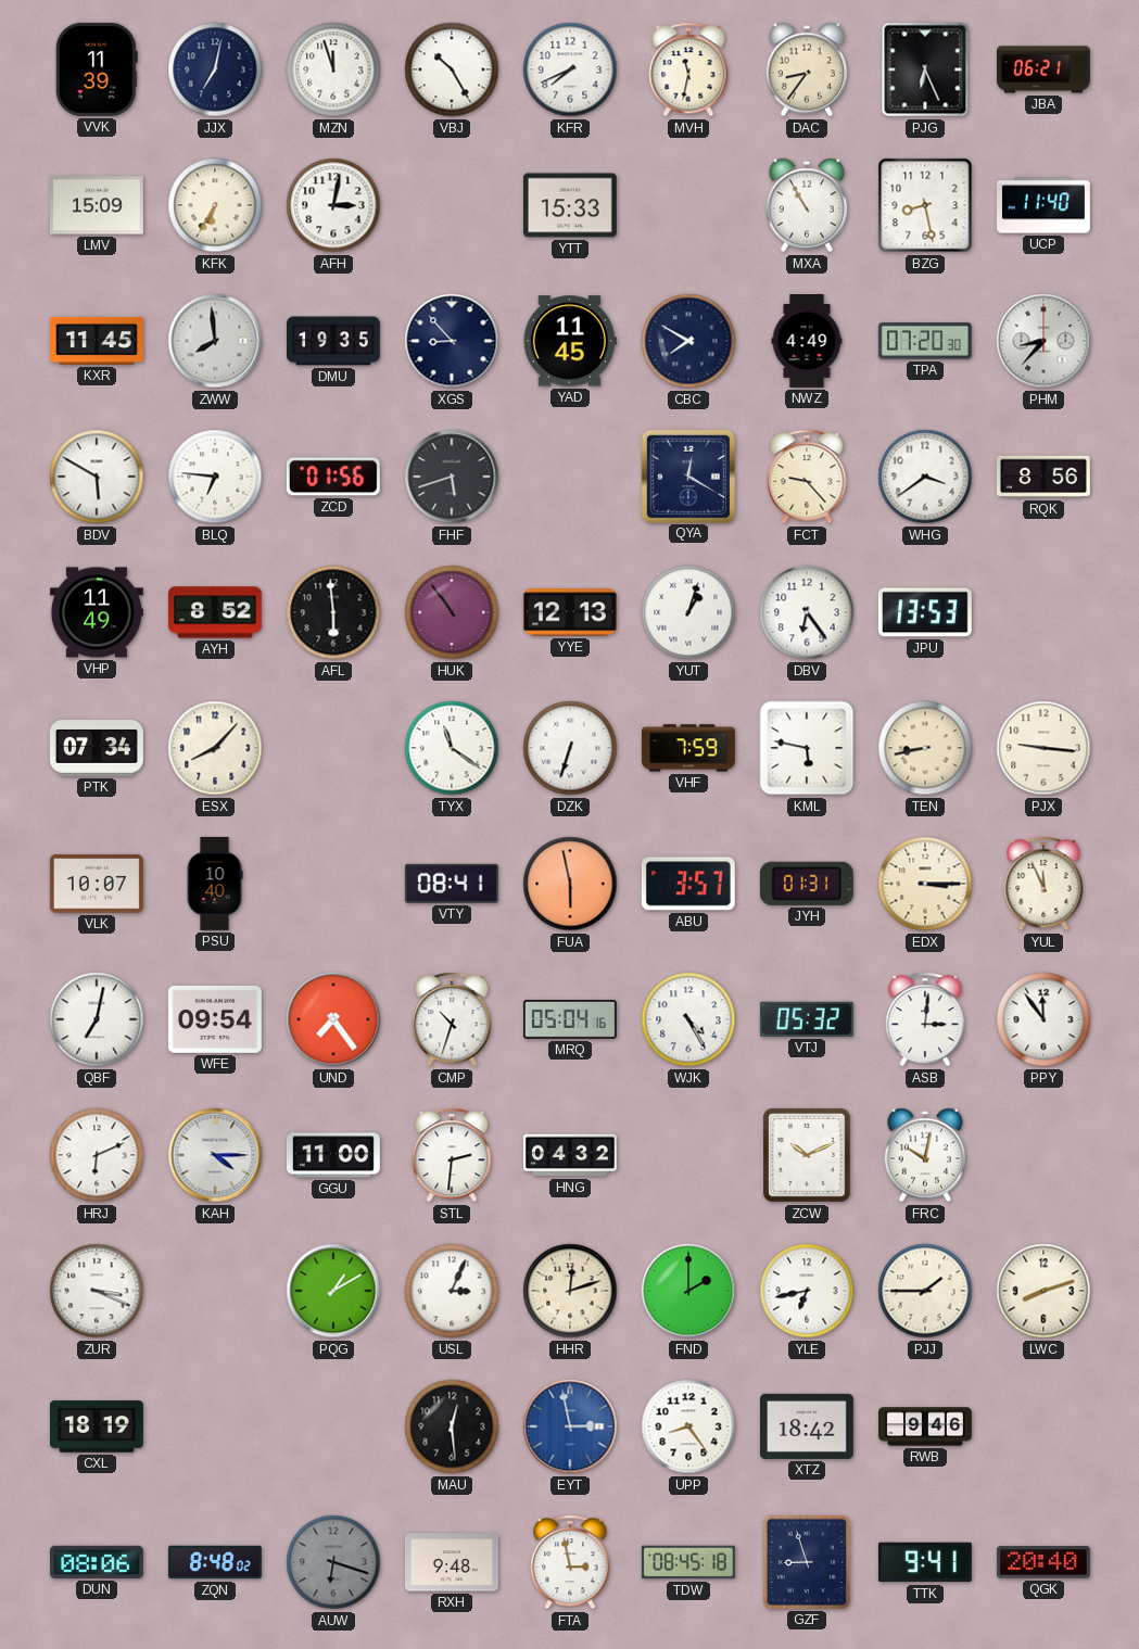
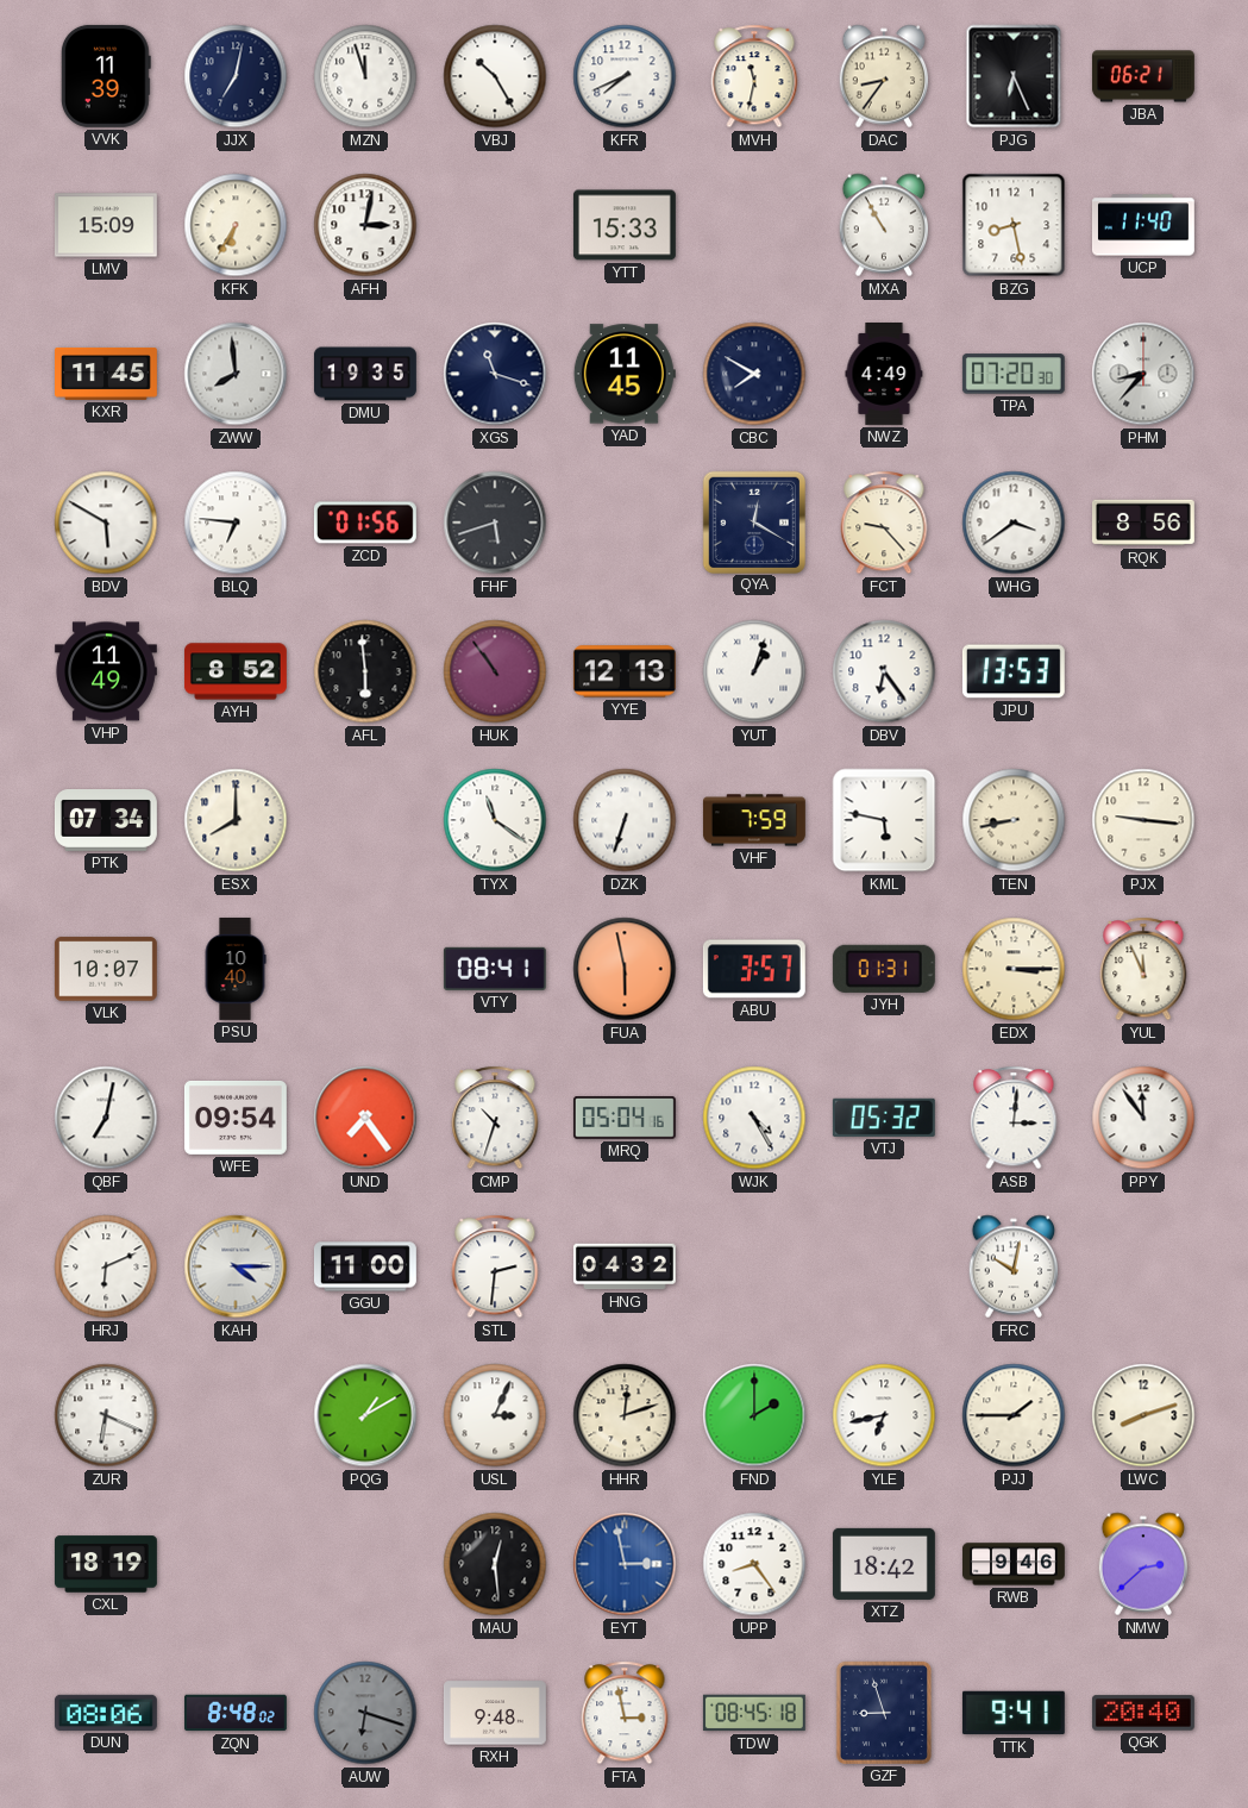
XGS: 8:53 -> 11:18
ESX: 8:07 -> 8:00
ZCW: 10:11 -> none
ZUR: 3:19 -> 6:19
NMW: none -> 2:38
